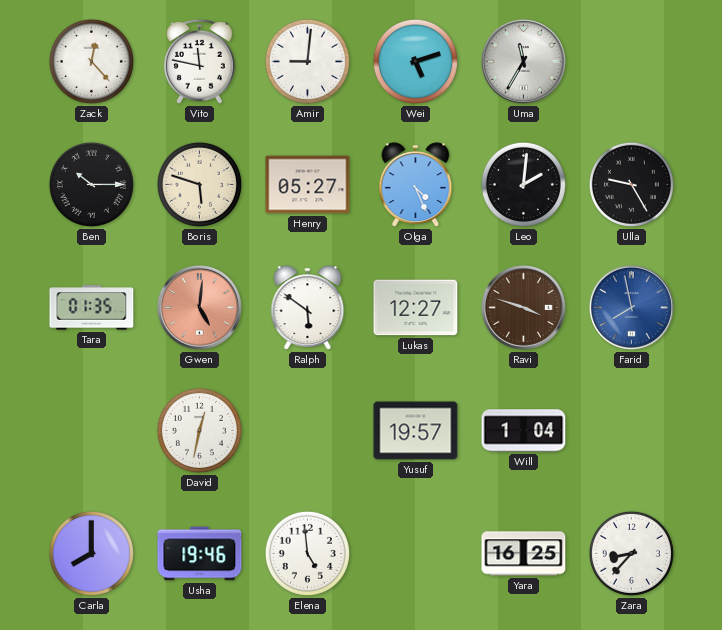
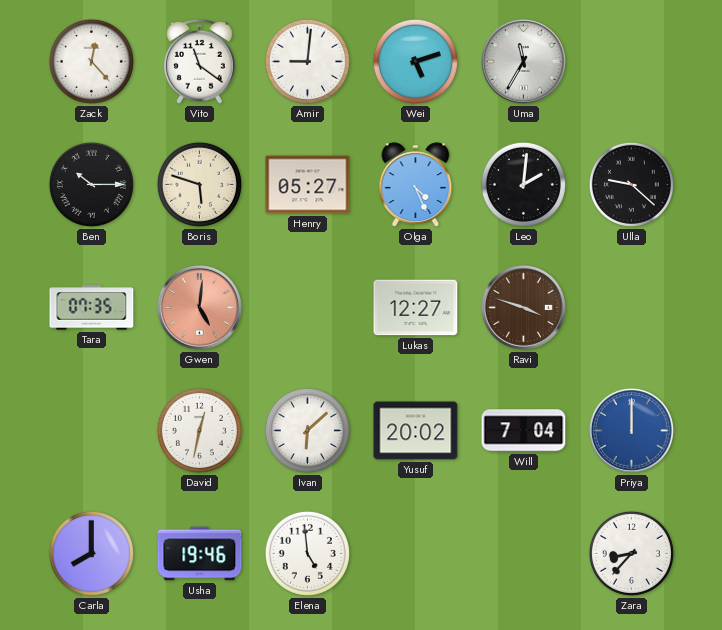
Vito: 11:47 -> 11:21
Ulla: 9:25 -> 9:22
Tara: 01:35 -> 07:35
Ralph: 5:51 -> none
Farid: 7:58 -> none
Ivan: none -> 6:08
Yusuf: 19:57 -> 20:02
Will: 1:04 -> 7:04
Priya: none -> 12:00
Yara: 16:25 -> none
